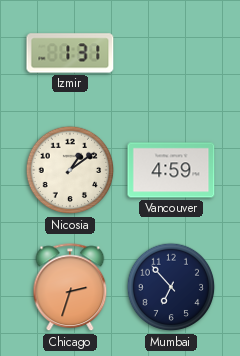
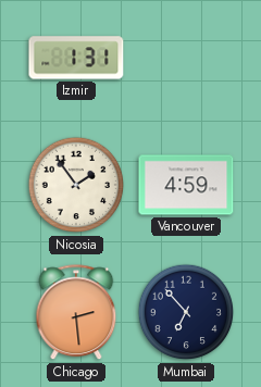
Nicosia: 1:09 -> 1:54
Chicago: 2:33 -> 2:29
